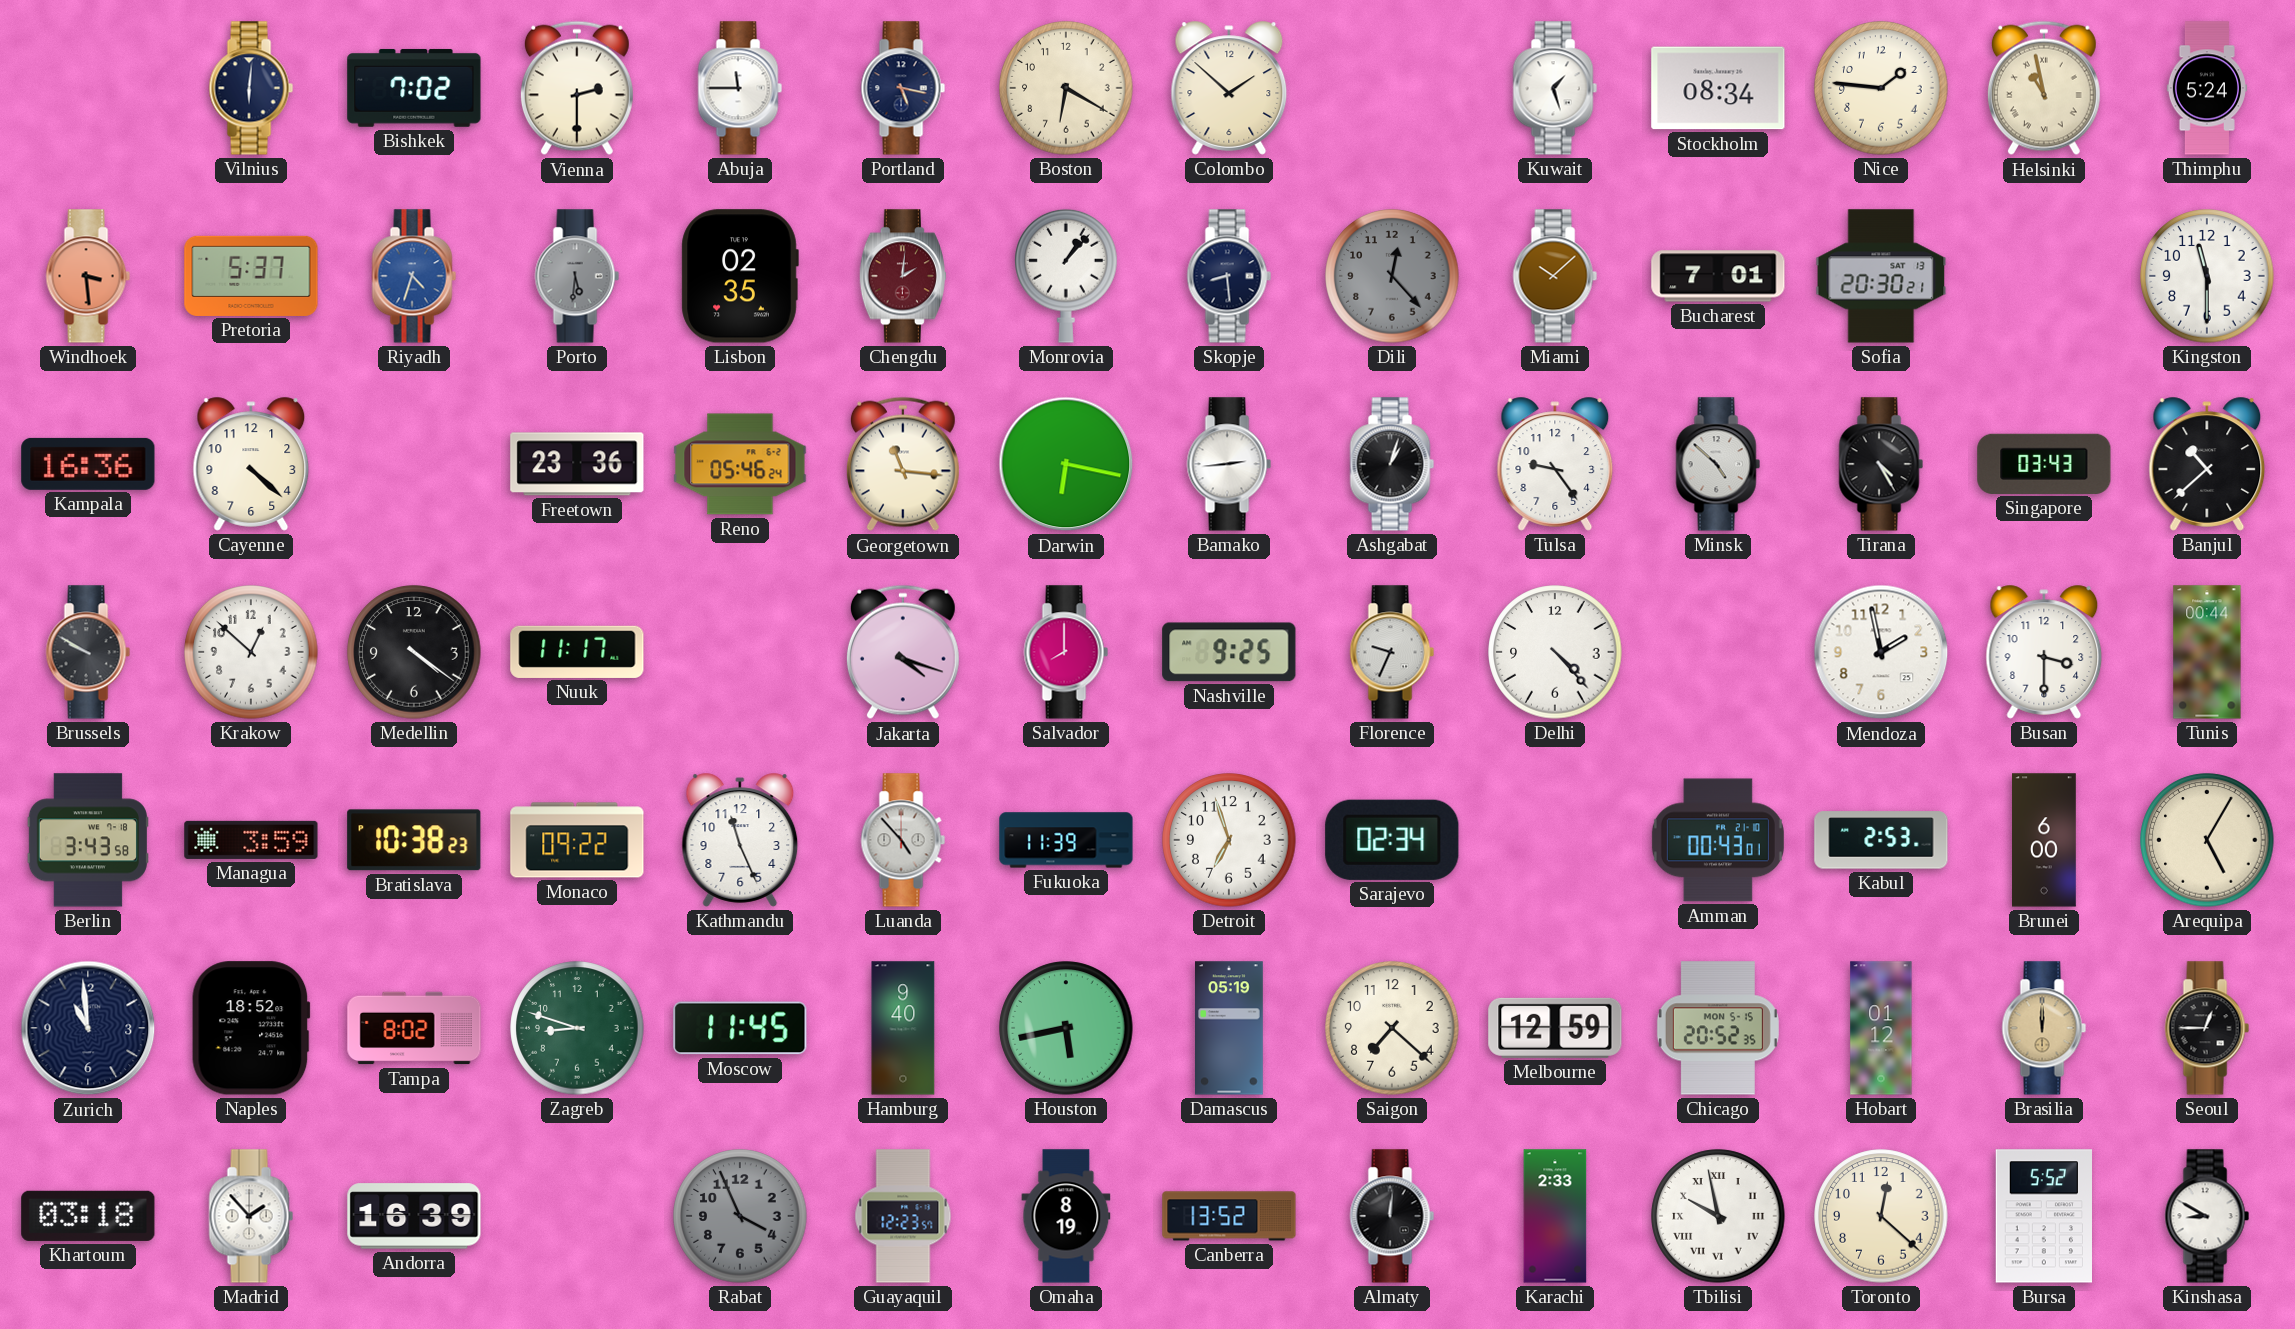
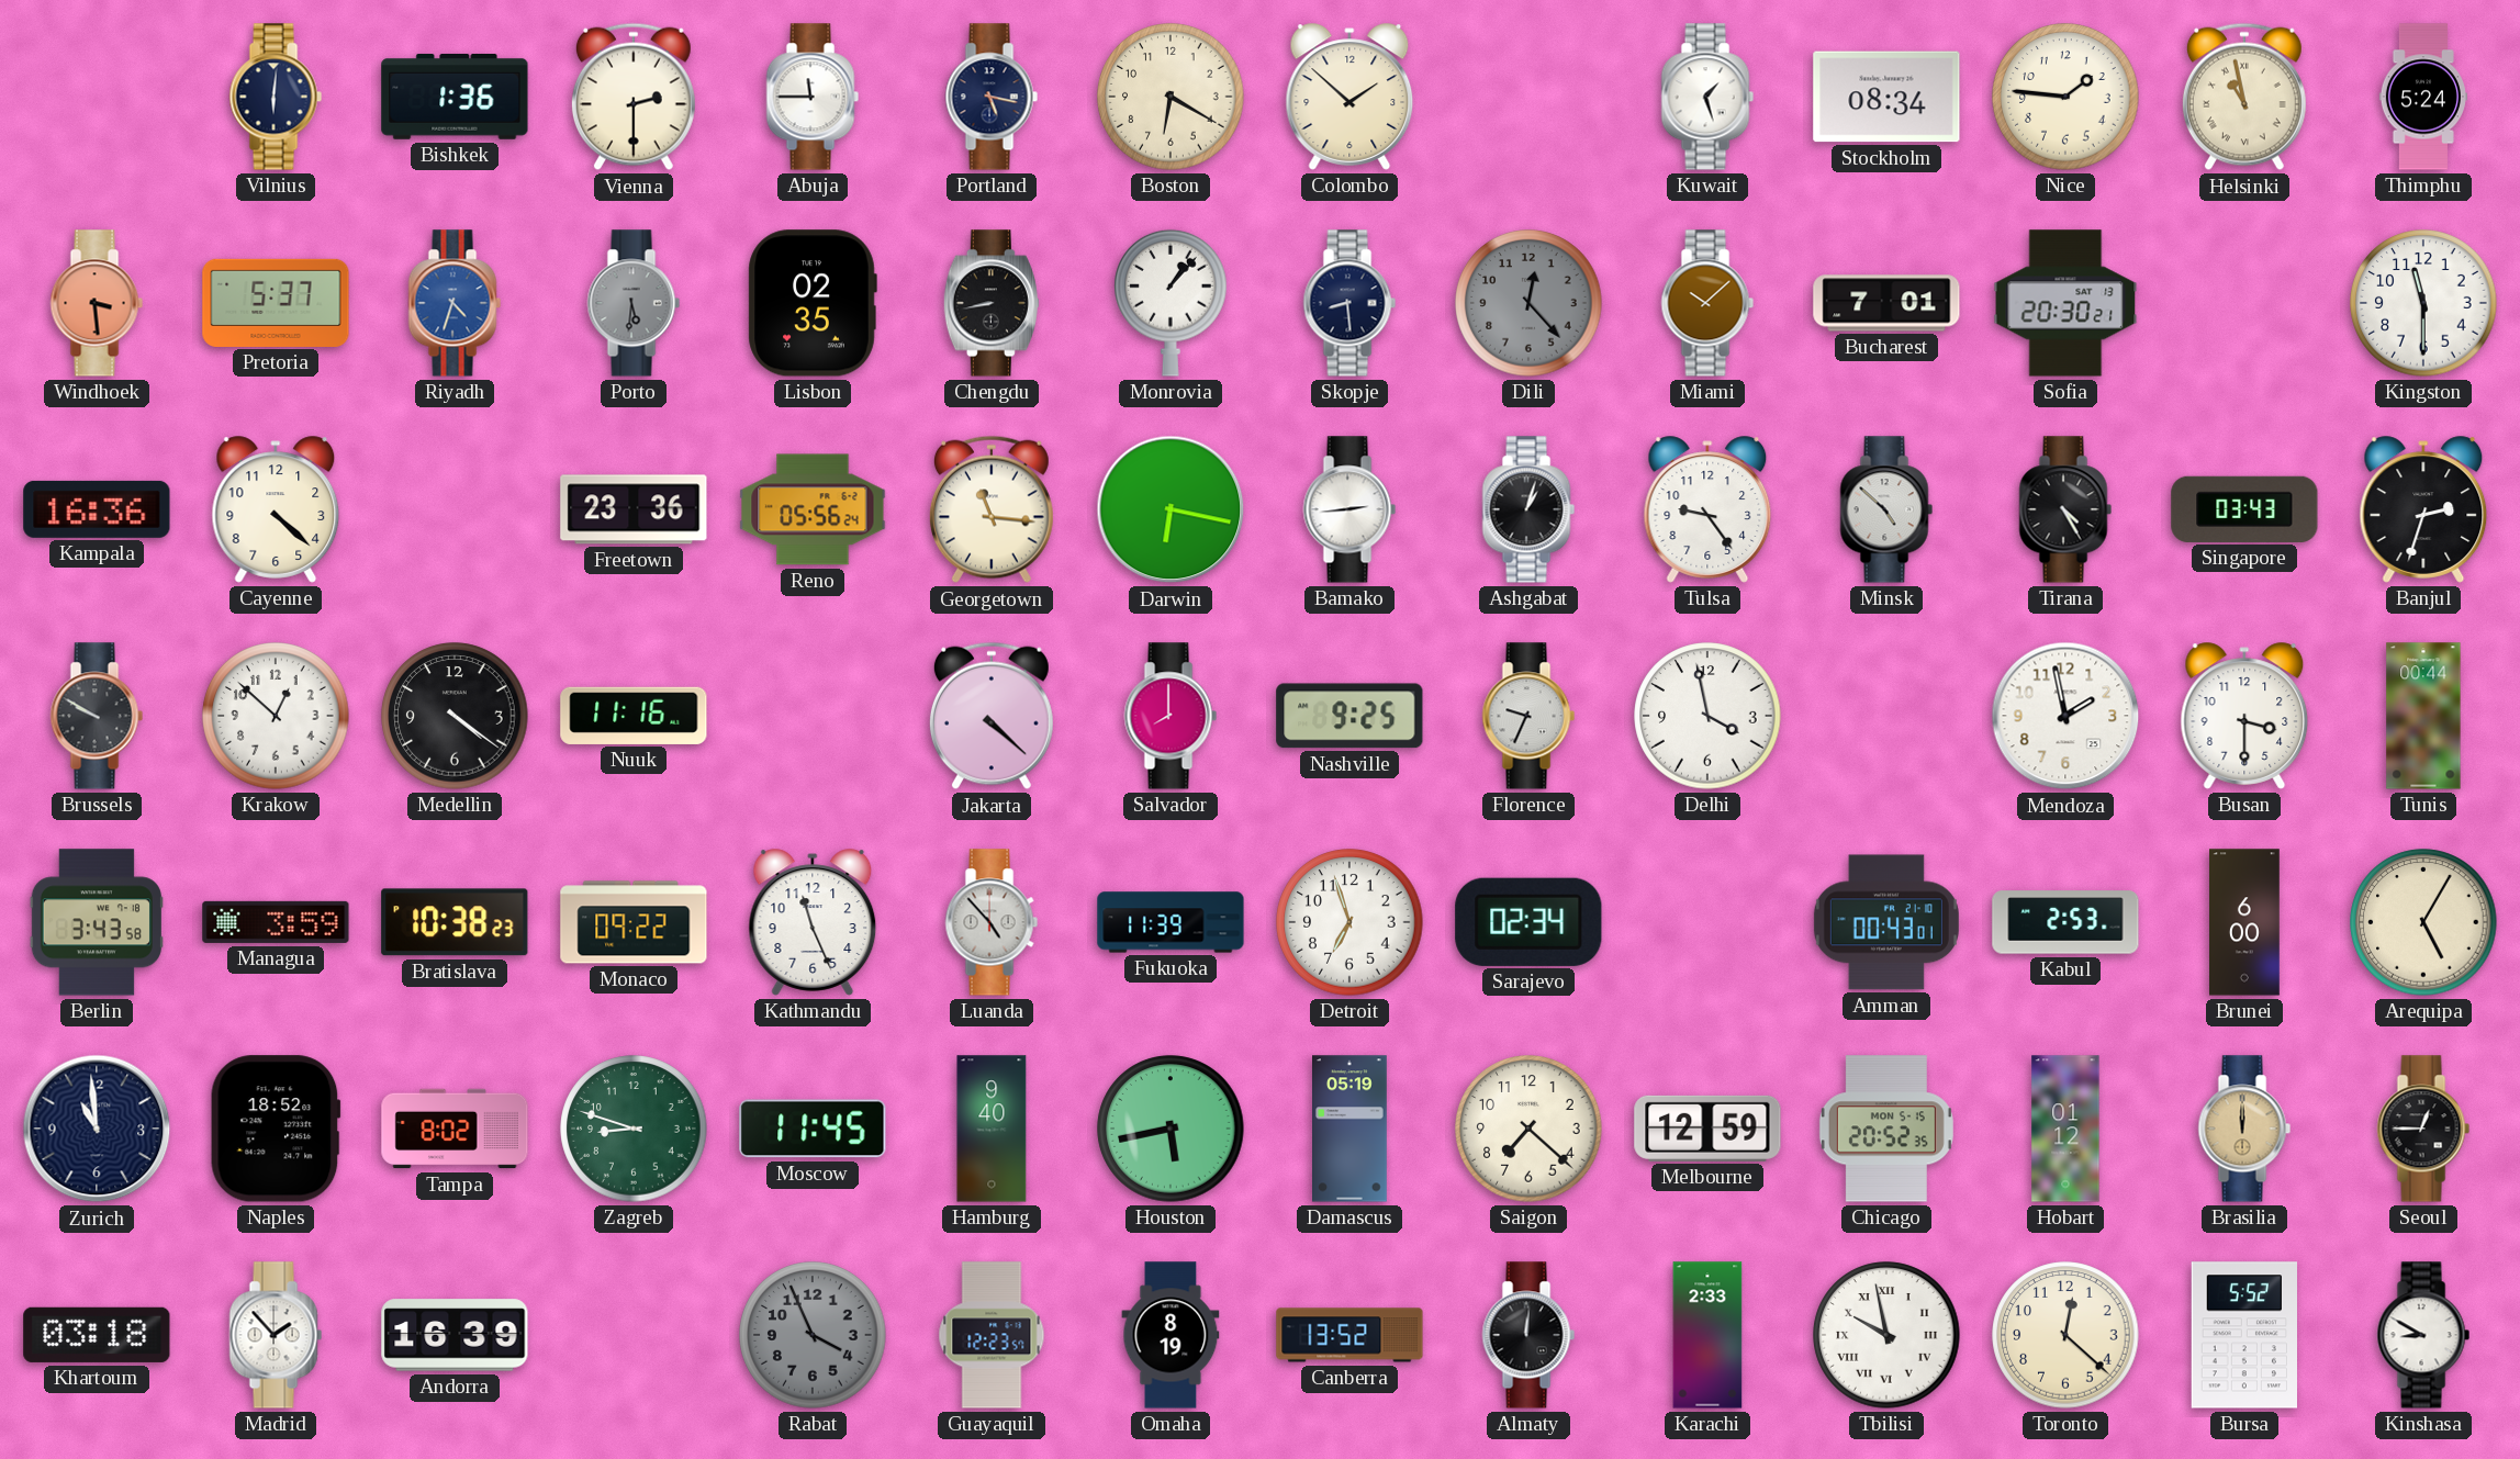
Bishkek: 7:02 -> 1:36
Chengdu: 2:01 -> 8:43
Chengdu dial: burgundy -> black
Reno: 05:46 -> 05:56
Banjul: 10:38 -> 2:33
Nuuk: 11:17 -> 11:16
Jakarta: 4:18 -> 4:22
Delhi: 4:23 -> 3:58
